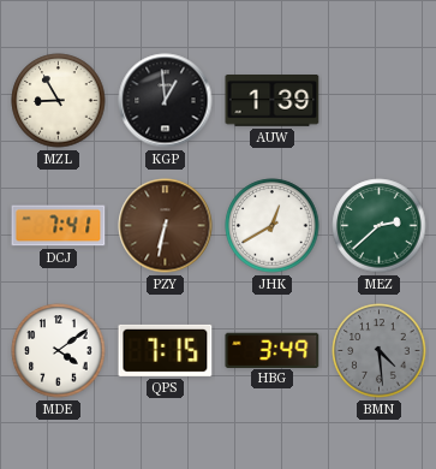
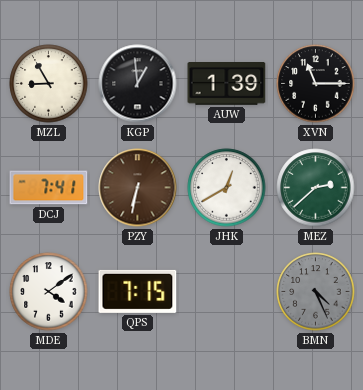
XVN: none -> 11:15
HBG: 3:49 -> none
BMN: 4:29 -> 4:26
